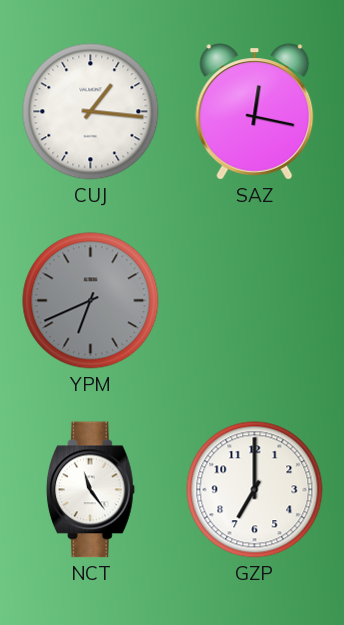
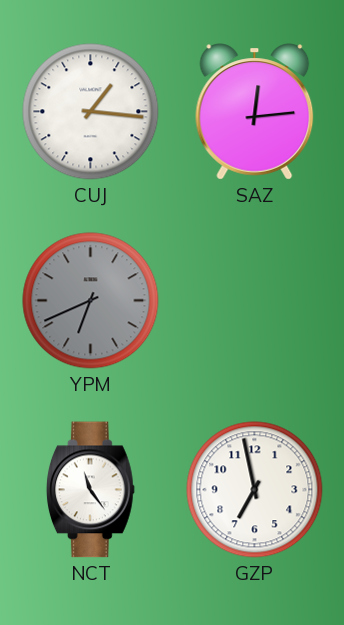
SAZ: 12:17 -> 12:14
GZP: 7:00 -> 6:58
